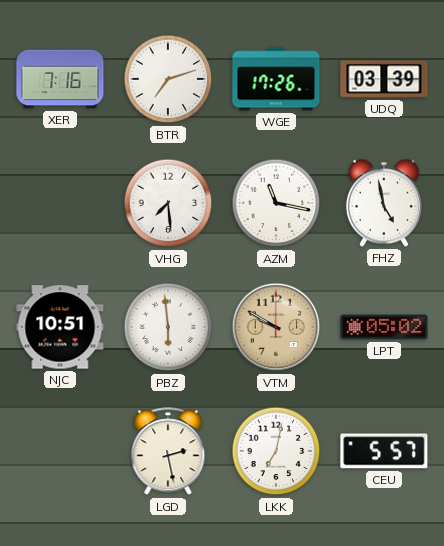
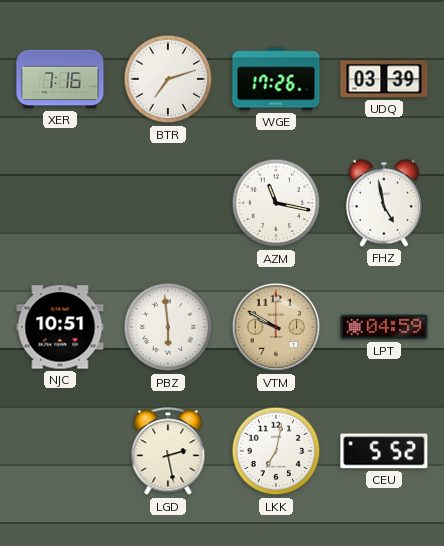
VHG: 7:29 -> none
LPT: 05:02 -> 04:59
CEU: 5:57 -> 5:52
